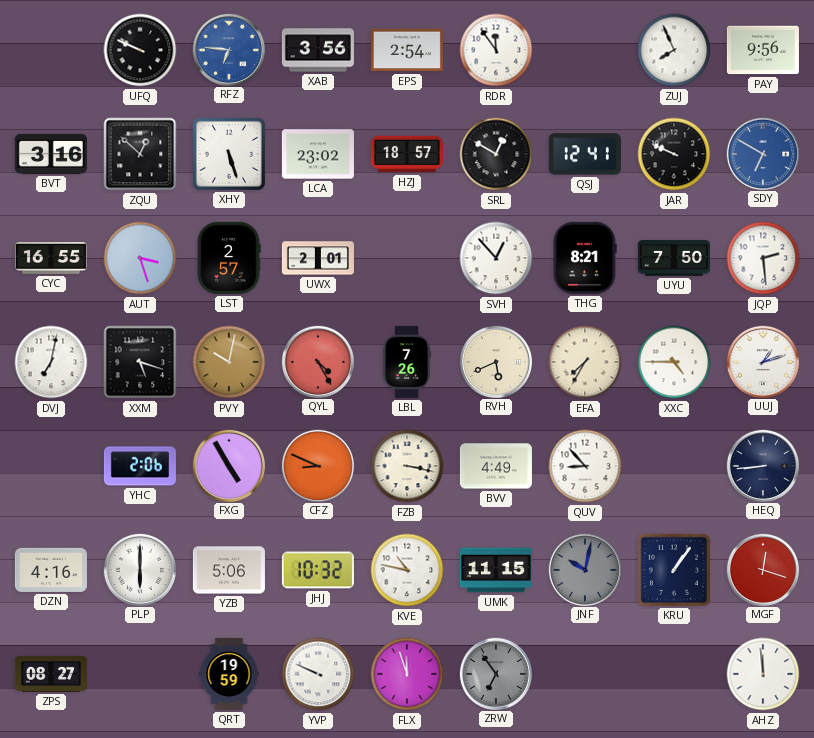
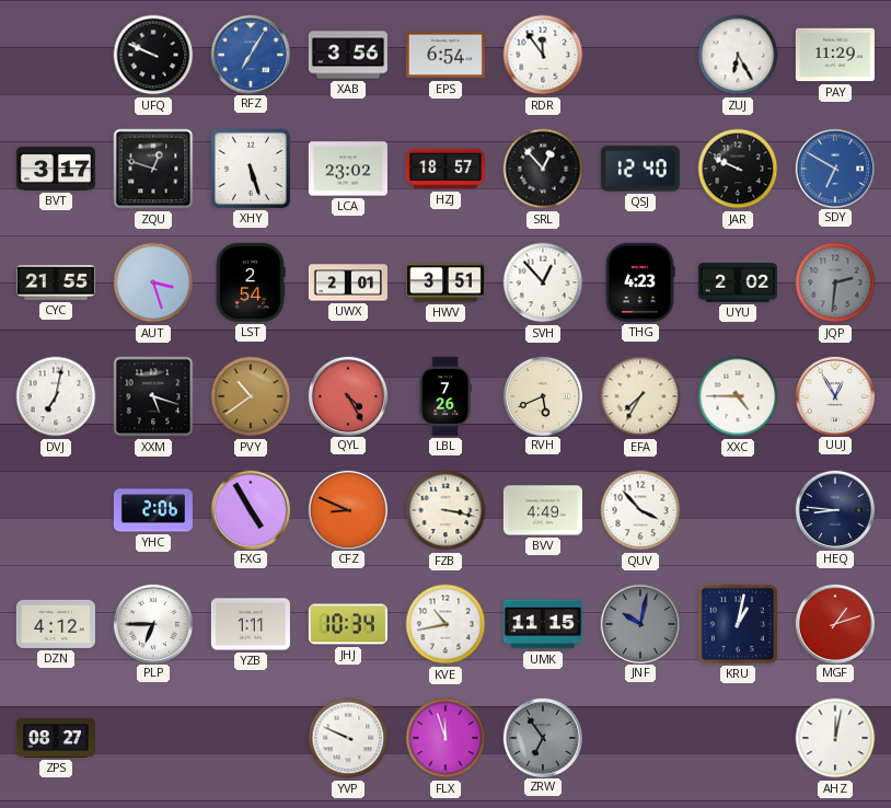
RFZ: 6:46 -> 7:05
EPS: 2:54 -> 6:54
ZUJ: 7:56 -> 6:25
PAY: 9:56 -> 11:29
BVT: 3:16 -> 3:17
ZQU: 12:52 -> 12:48
SRL: 12:50 -> 12:53
QSJ: 12:41 -> 12:40
CYC: 16:55 -> 21:55
LST: 2:57 -> 2:54
HWV: none -> 3:51
THG: 8:21 -> 4:23
UYU: 7:50 -> 2:02
JQP: 2:29 -> 2:31
JQP dial: white -> grey
PVY: 10:02 -> 10:39
UUJ: 1:12 -> 12:55
QUV: 8:53 -> 3:53
HEQ: 8:44 -> 8:46
DZN: 4:16 -> 4:12
PLP: 6:00 -> 6:45
YZB: 5:06 -> 1:11
JHJ: 10:32 -> 10:34
KVE: 10:47 -> 10:43
KRU: 1:06 -> 1:02
MGF: 12:18 -> 1:12
QRT: 19:59 -> none
AHZ: 11:59 -> 12:02
